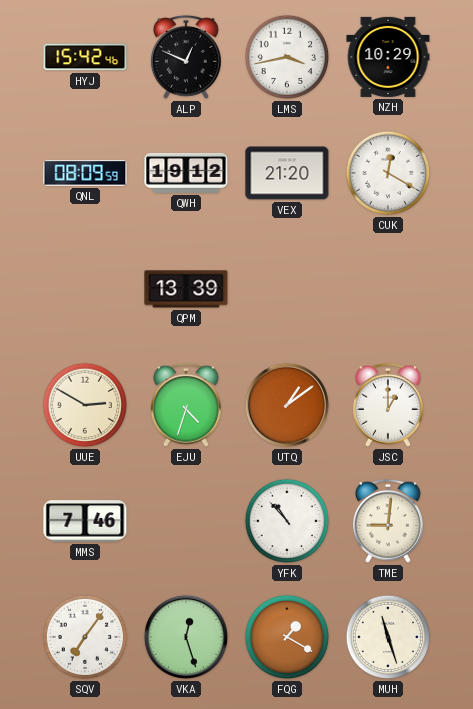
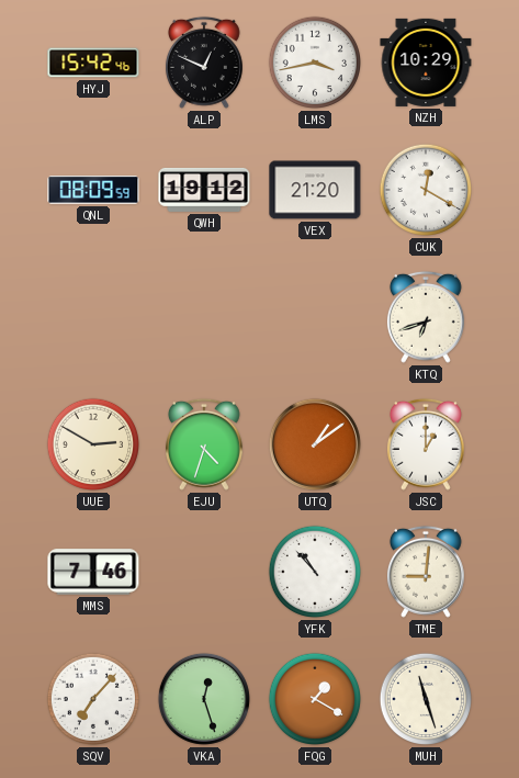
QPM: 13:39 -> none
KTQ: none -> 6:42
SQV: 7:06 -> 7:07
